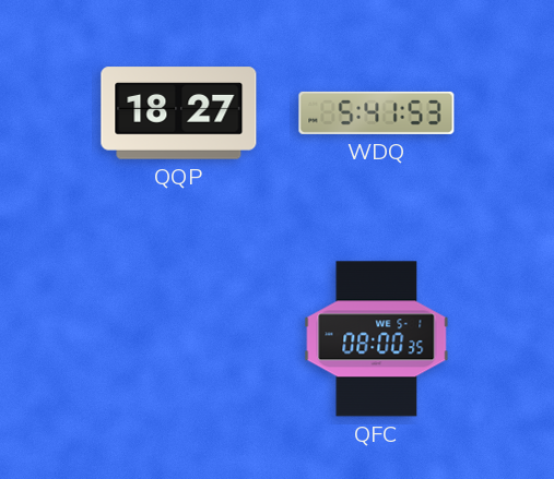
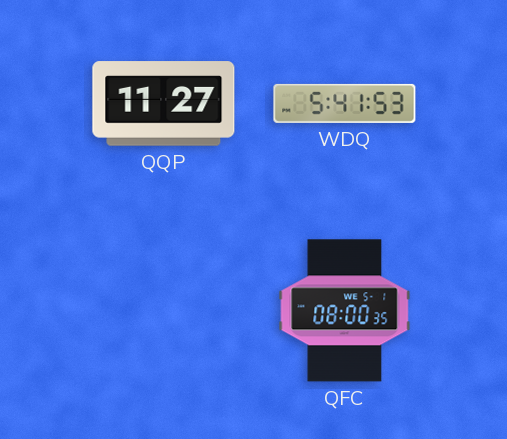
QQP: 18:27 -> 11:27
